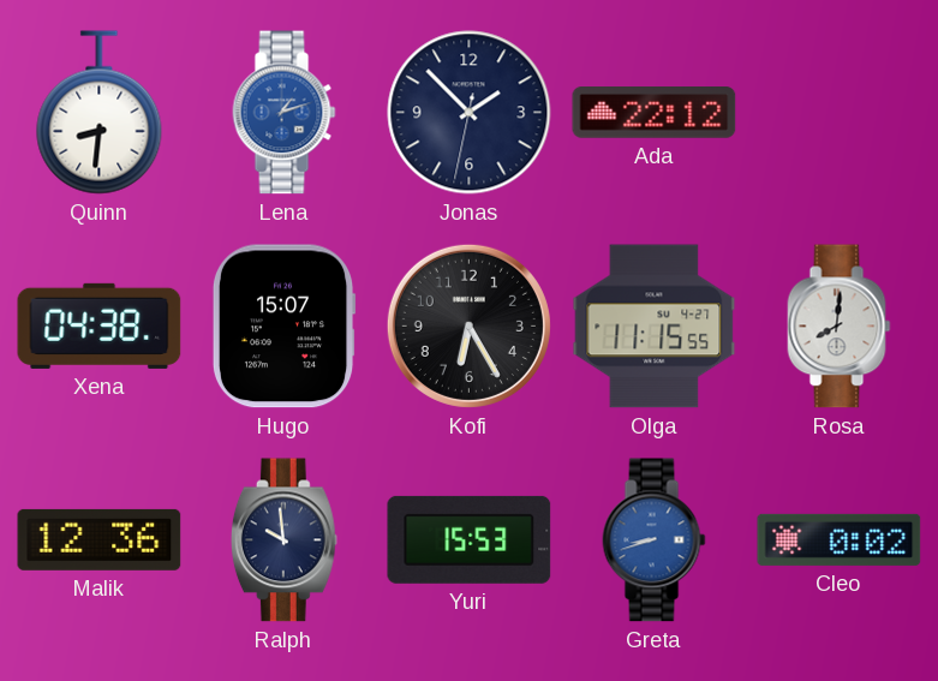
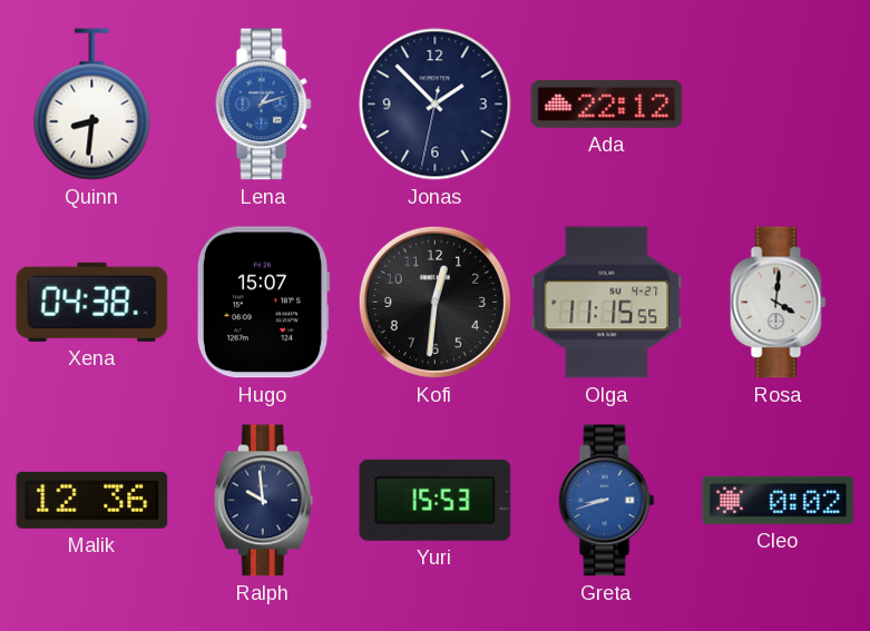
Kofi: 6:25 -> 12:31
Rosa: 8:01 -> 4:01
